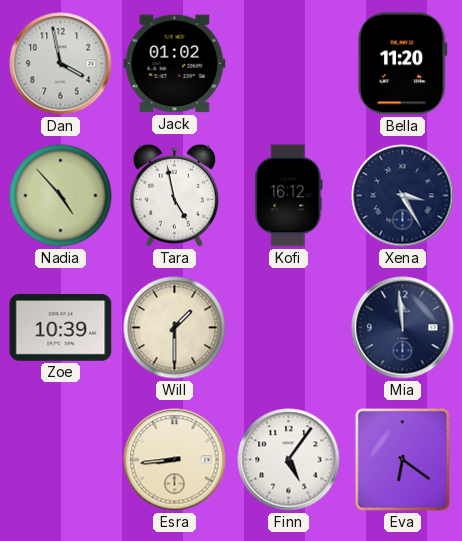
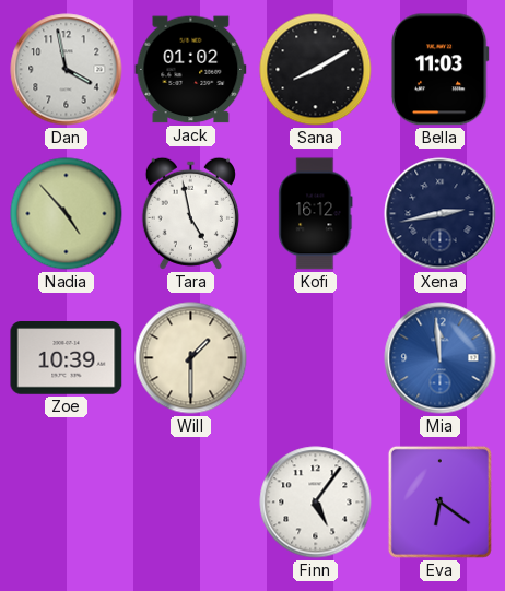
Sana: none -> 8:10
Bella: 11:20 -> 11:03
Xena: 3:25 -> 2:43
Mia dial: navy -> blue
Esra: 8:44 -> none
